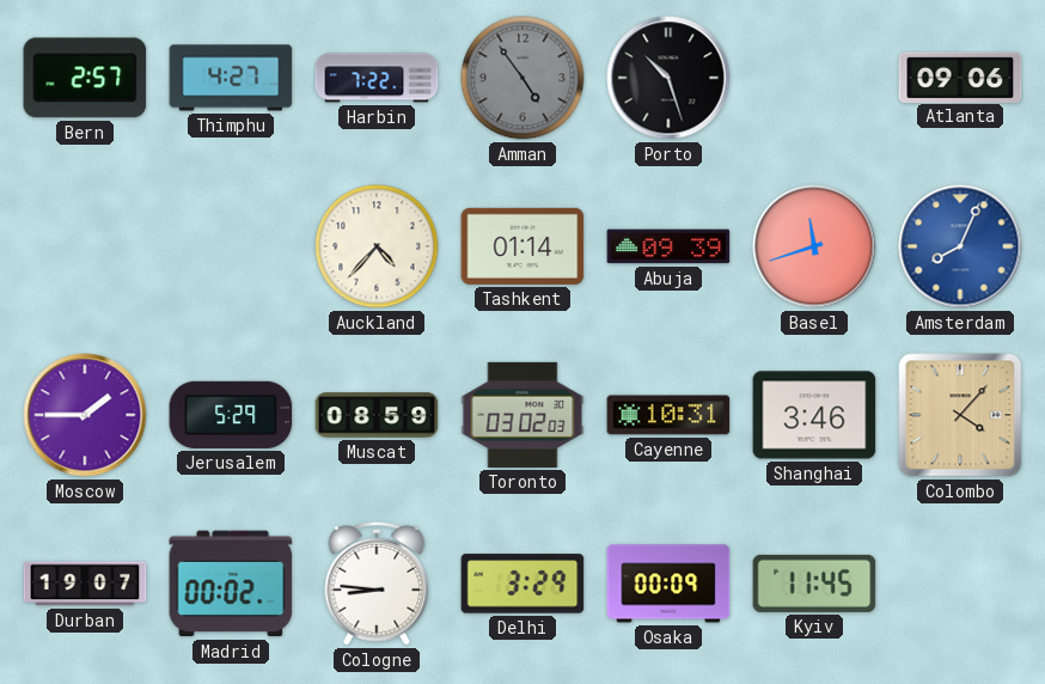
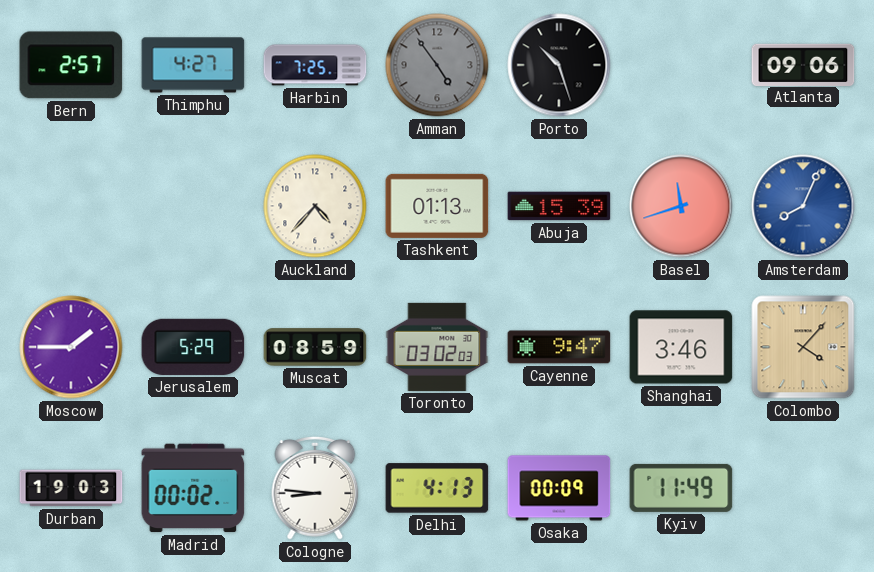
Harbin: 7:22 -> 7:25
Tashkent: 01:14 -> 01:13
Abuja: 09:39 -> 15:39
Cayenne: 10:31 -> 9:47
Durban: 19:07 -> 19:03
Delhi: 3:29 -> 4:13
Kyiv: 11:45 -> 11:49
